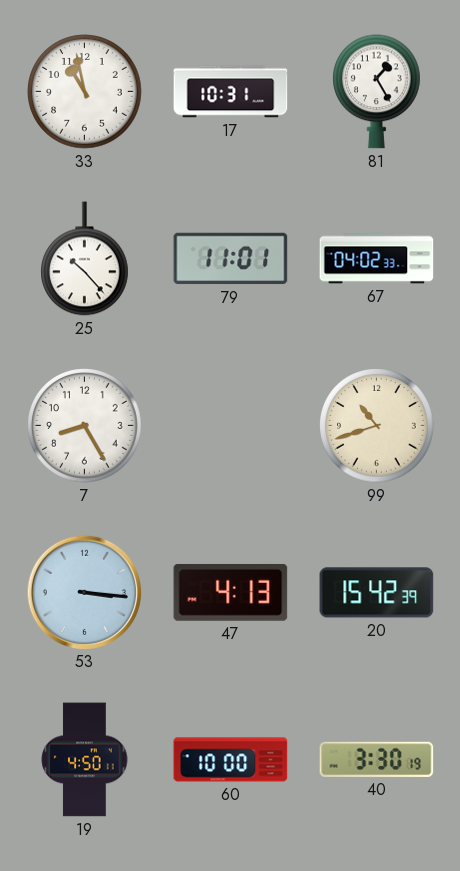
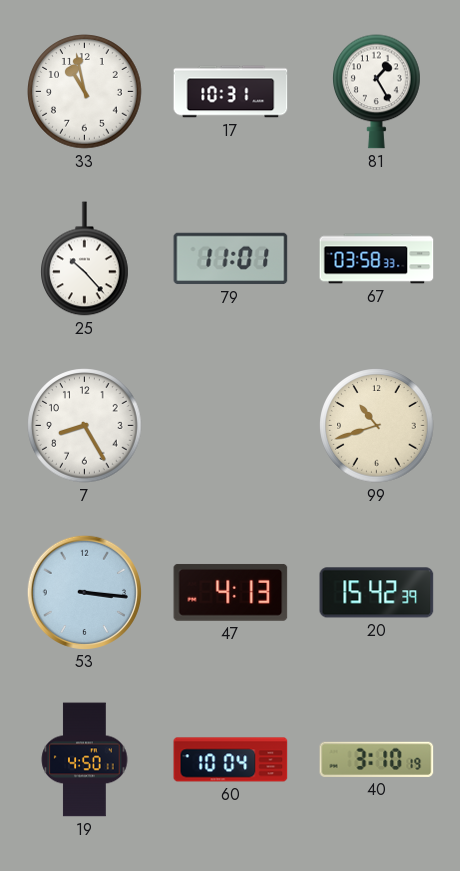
67: 04:02 -> 03:58
60: 10:00 -> 10:04
40: 3:30 -> 3:10
